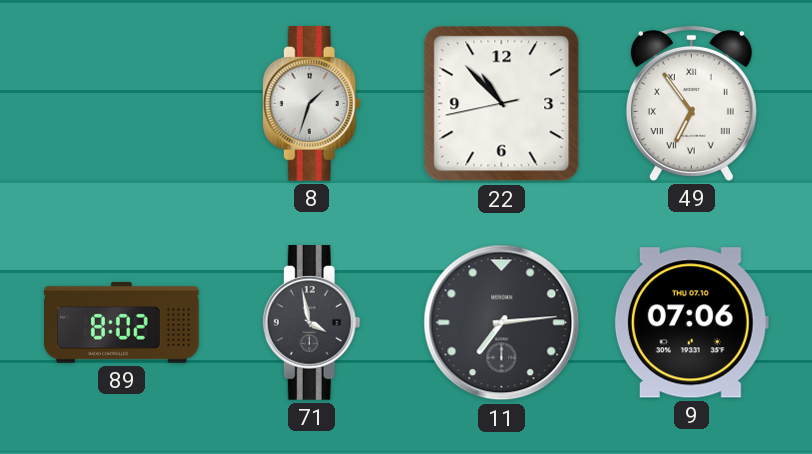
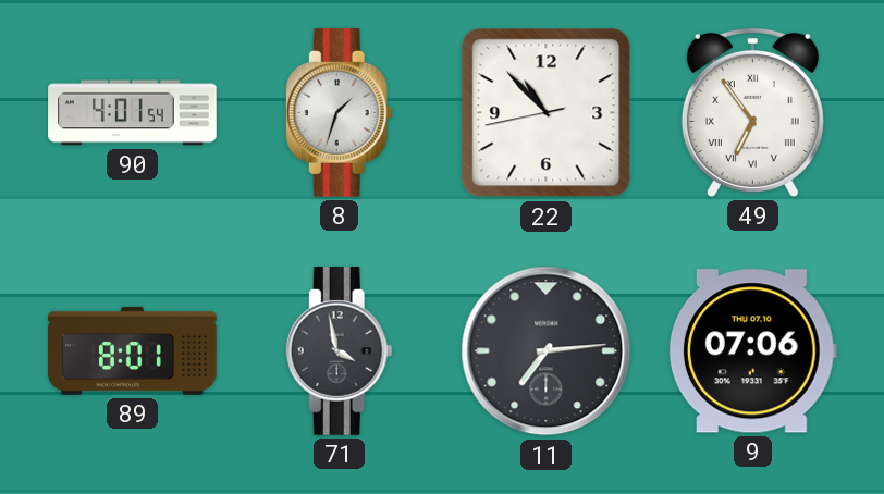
90: none -> 4:01
89: 8:02 -> 8:01
